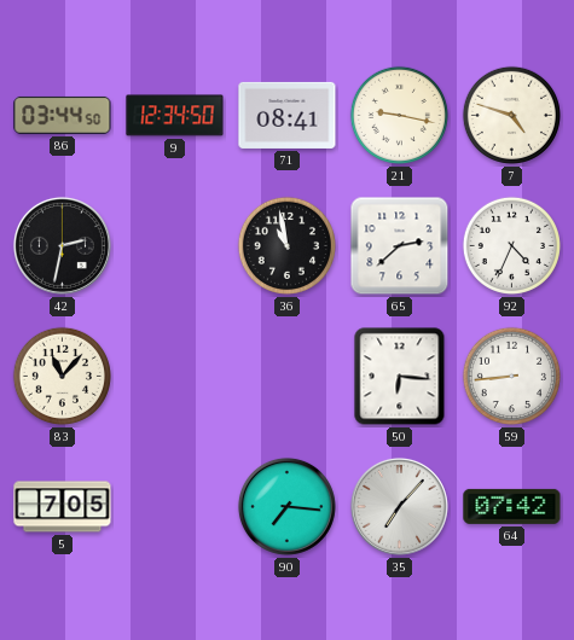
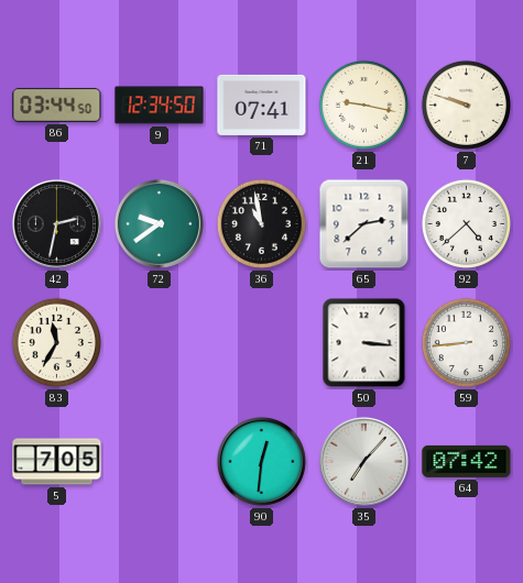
71: 08:41 -> 07:41
7: 4:48 -> 9:48
72: none -> 9:39
92: 4:34 -> 4:38
83: 11:07 -> 11:35
50: 6:16 -> 3:16
90: 7:16 -> 12:31
